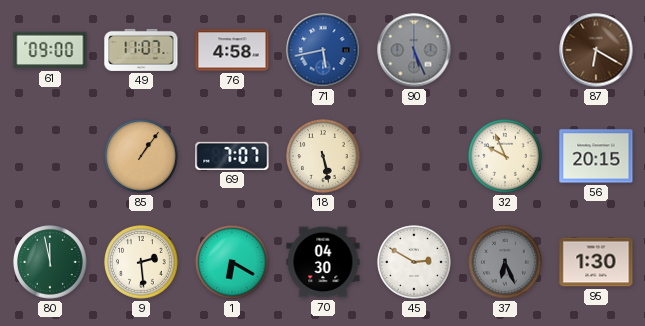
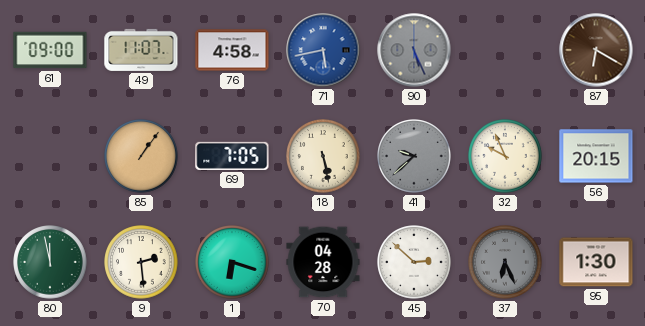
69: 7:07 -> 7:05
41: none -> 9:38
1: 6:20 -> 6:18
70: 04:30 -> 04:28
45: 2:50 -> 2:52
